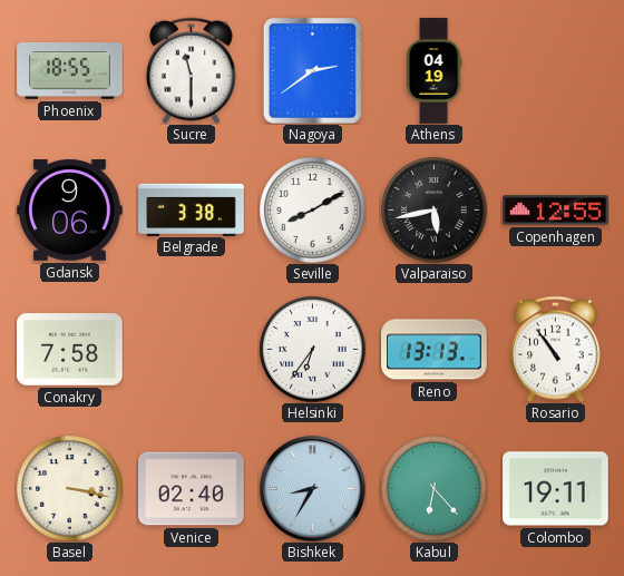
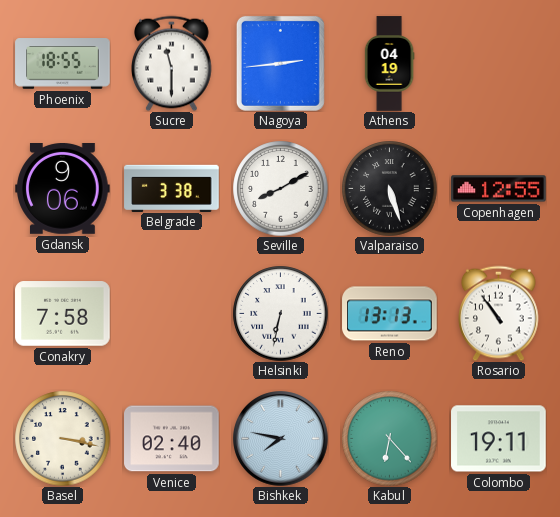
Nagoya: 2:39 -> 2:44
Valparaiso: 5:43 -> 5:27
Helsinki: 6:36 -> 6:32
Bishkek: 8:35 -> 7:47
